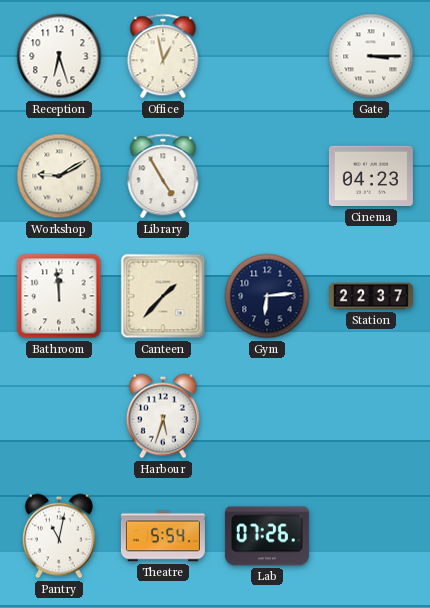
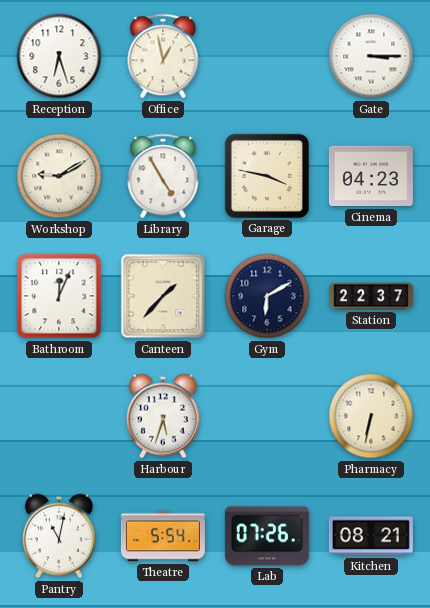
Garage: none -> 3:47
Bathroom: 11:59 -> 12:04
Gym: 6:14 -> 6:10
Pharmacy: none -> 6:32
Kitchen: none -> 08:21
